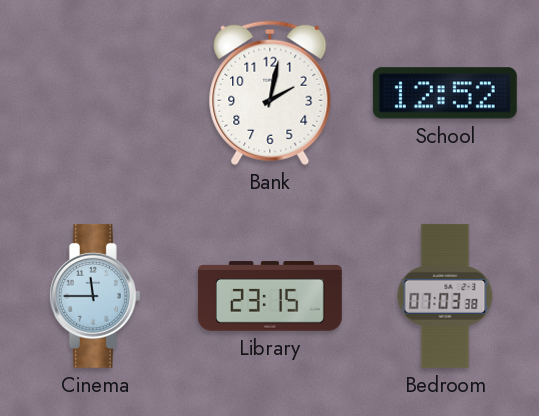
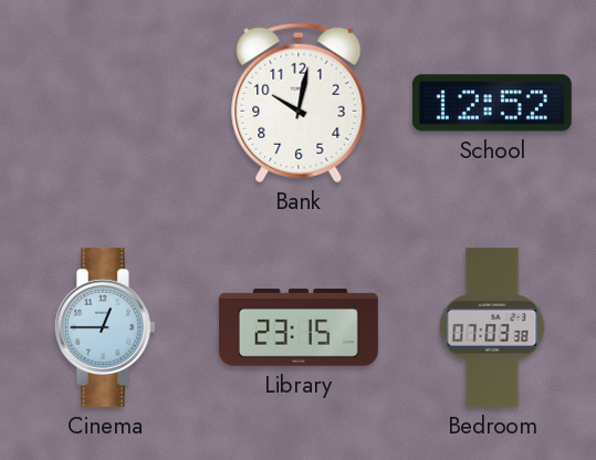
Bank: 2:02 -> 10:02
Cinema: 11:45 -> 12:45
